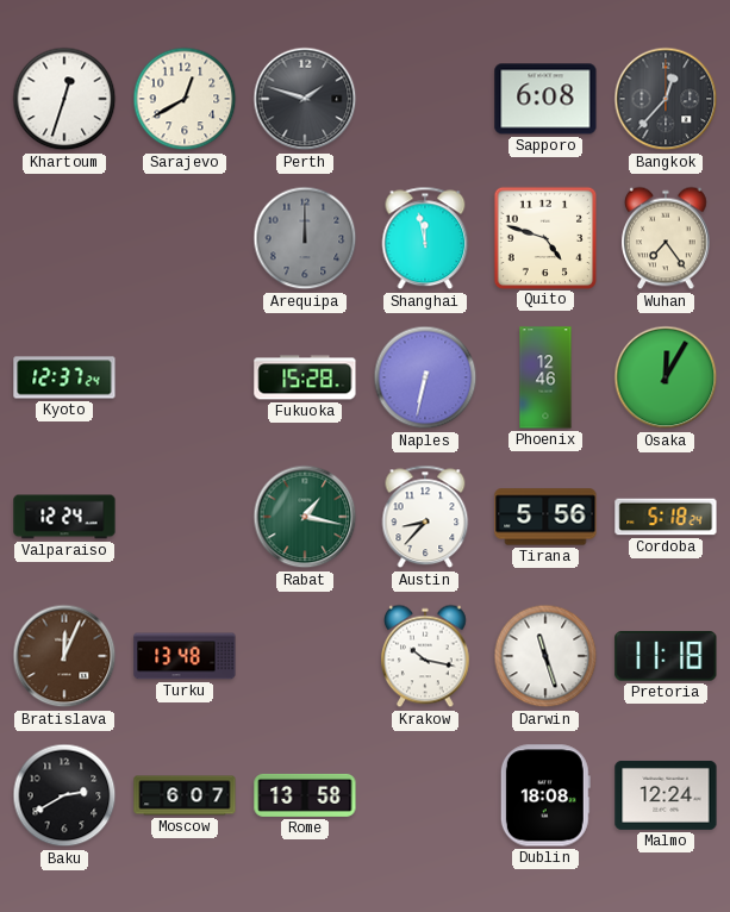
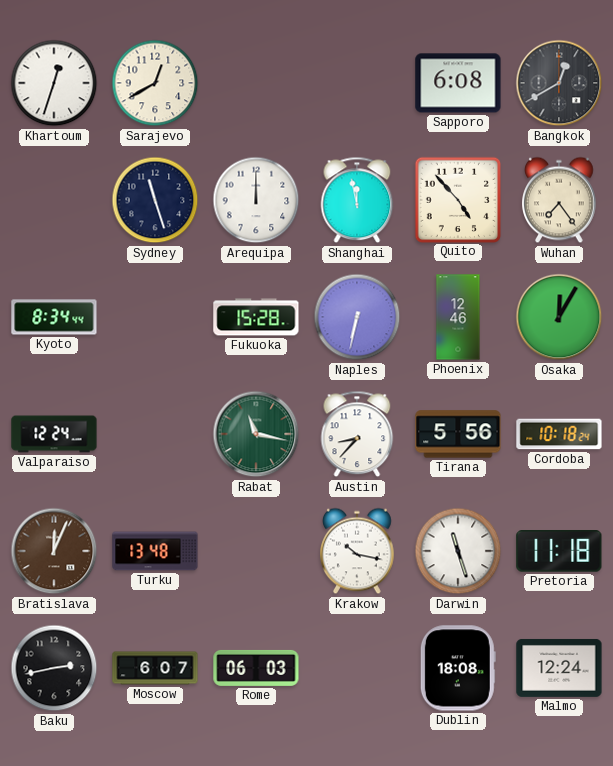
Perth: 1:48 -> none
Bangkok: 12:37 -> 12:40
Sydney: none -> 11:27
Arequipa dial: grey -> white
Quito: 4:48 -> 4:53
Kyoto: 12:37 -> 8:34
Rabat: 1:17 -> 11:17
Cordoba: 5:18 -> 10:18
Baku: 2:40 -> 2:43
Rome: 13:58 -> 06:03
